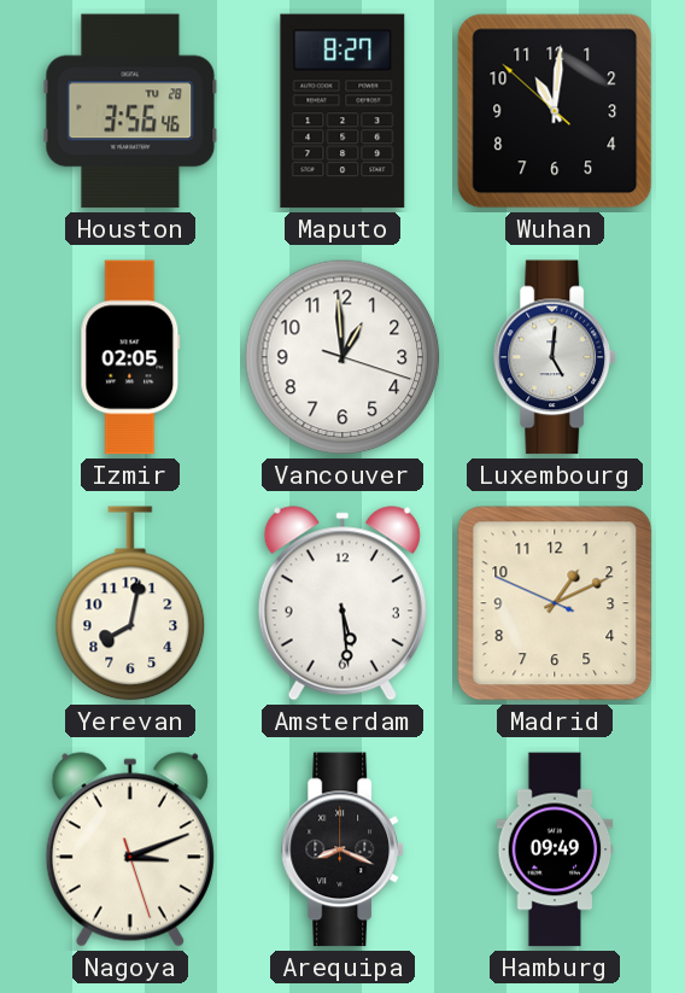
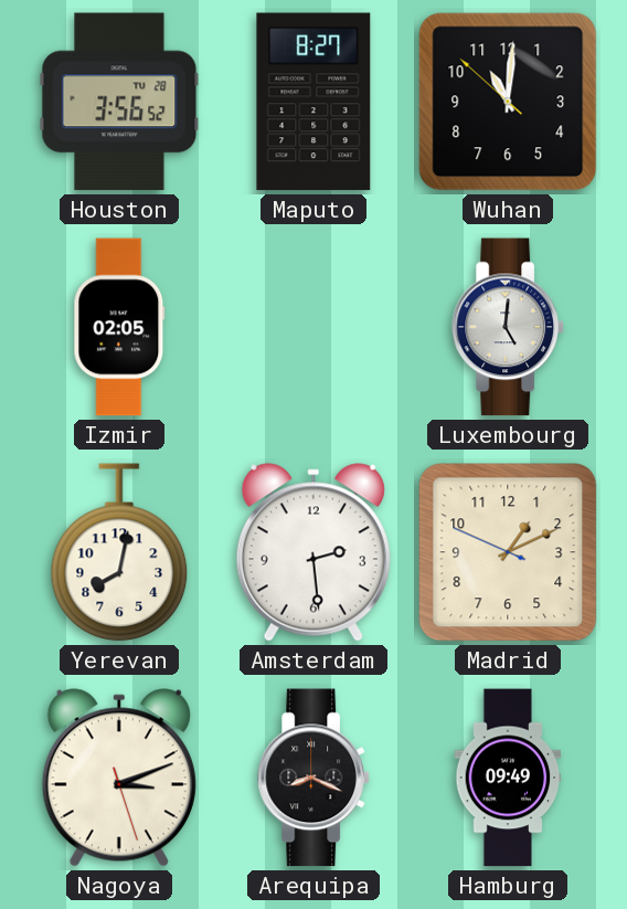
Houston: 3:56:46 -> 3:56:52
Vancouver: 12:59 -> none
Amsterdam: 5:29 -> 2:29
